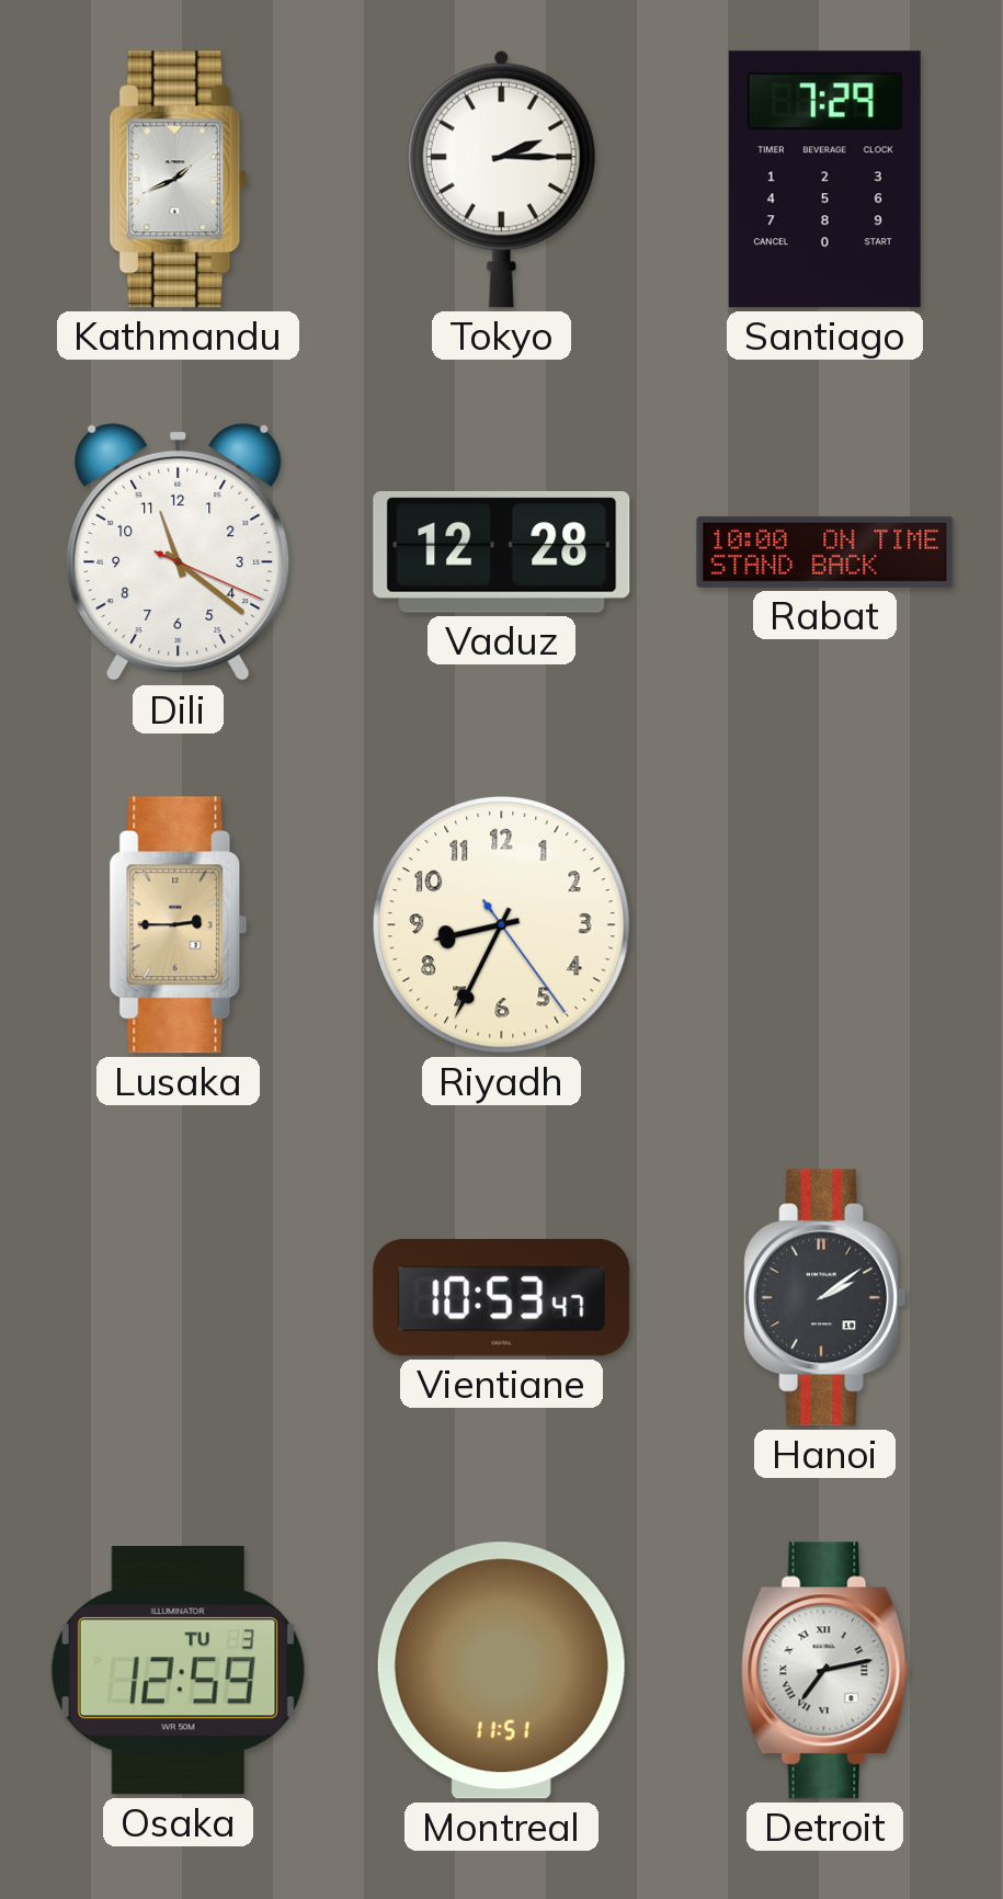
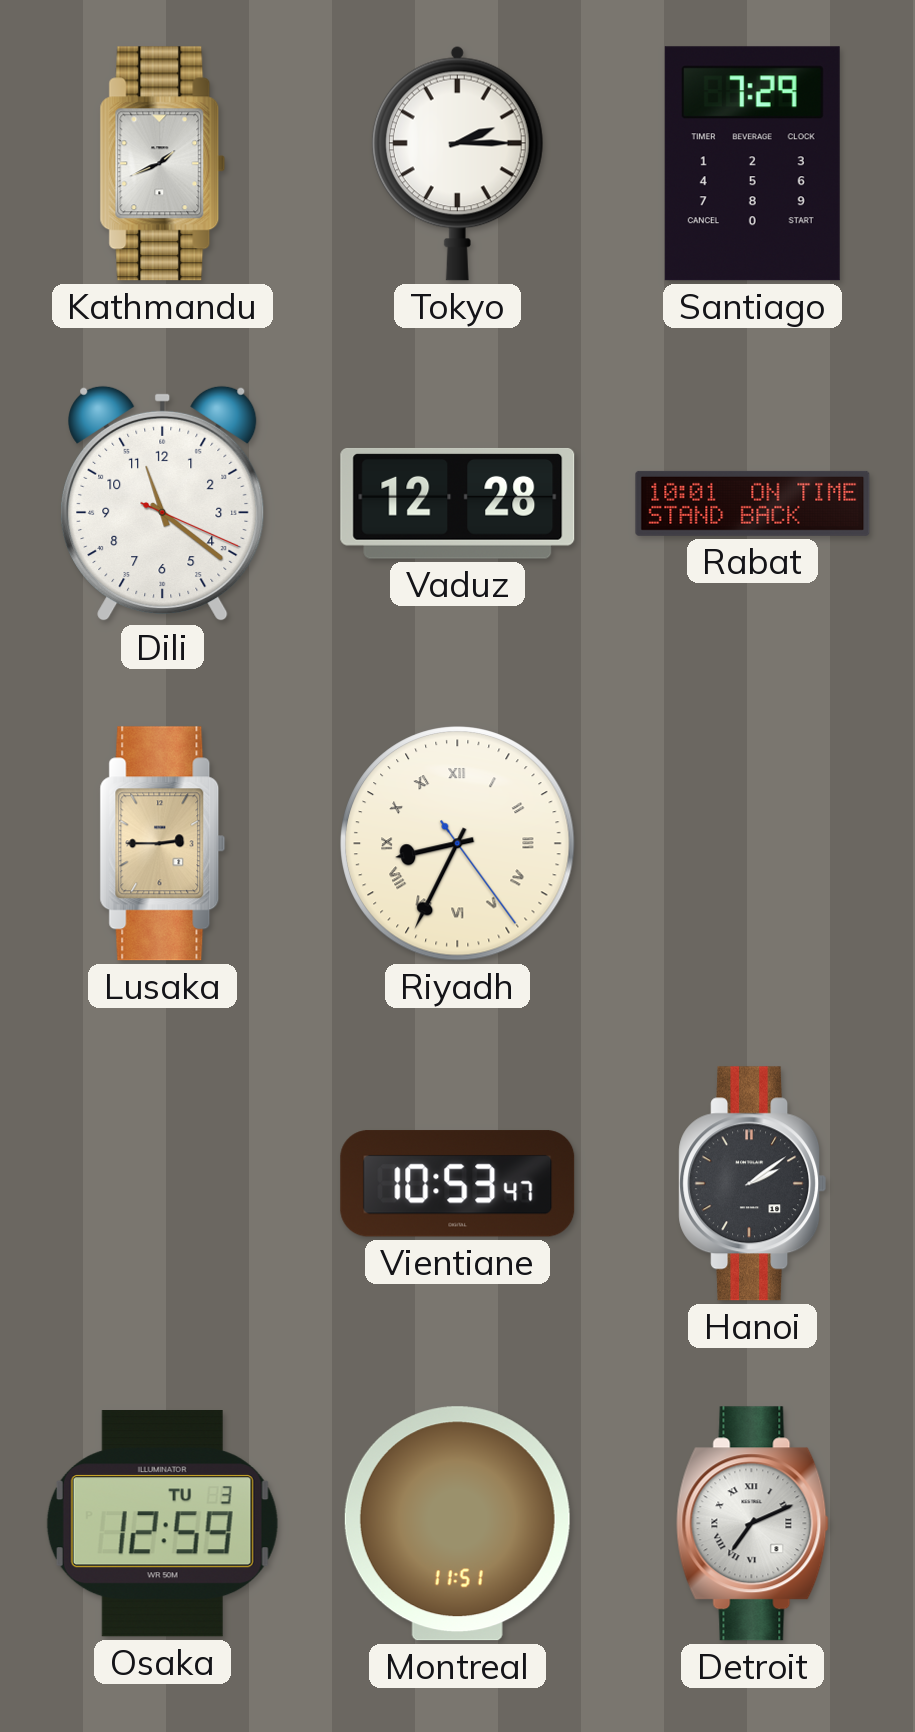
Rabat: 10:00 -> 10:01
Riyadh numerals: Arabic -> Roman
Detroit: 7:13 -> 7:11
